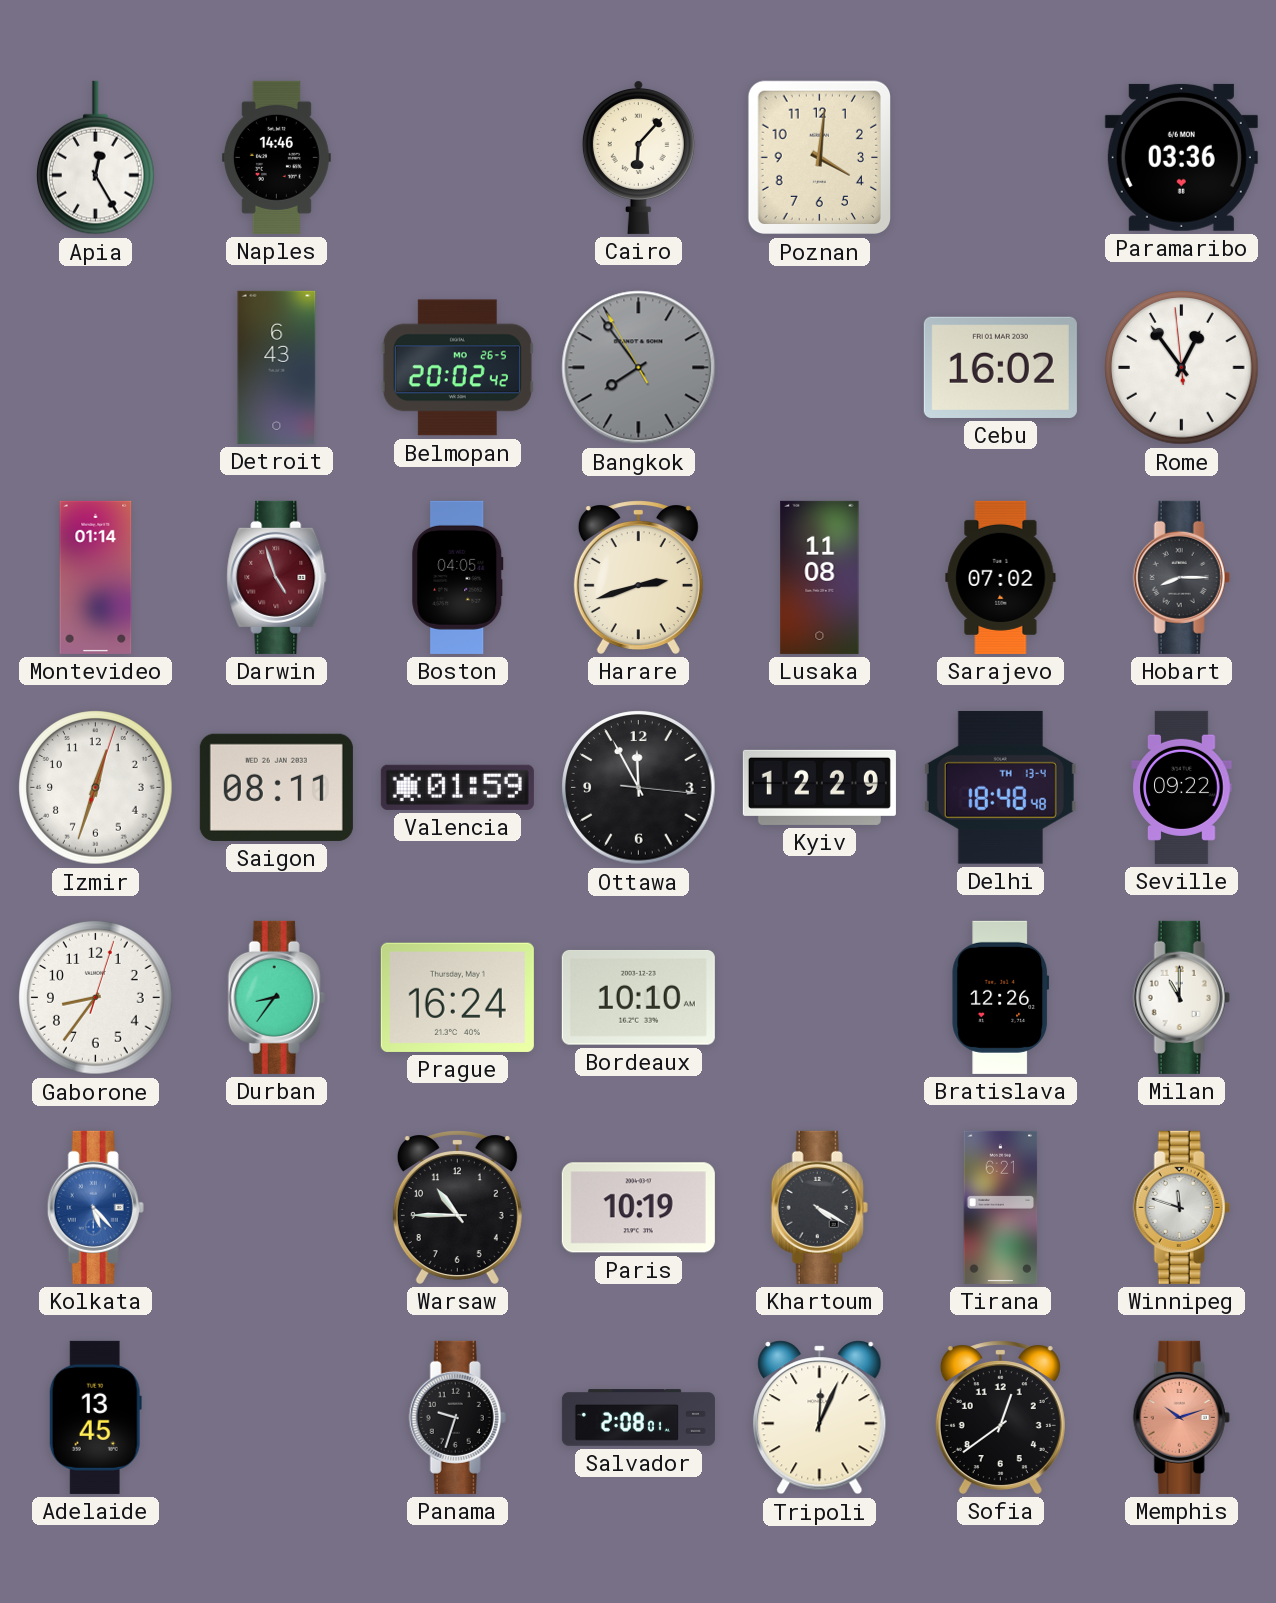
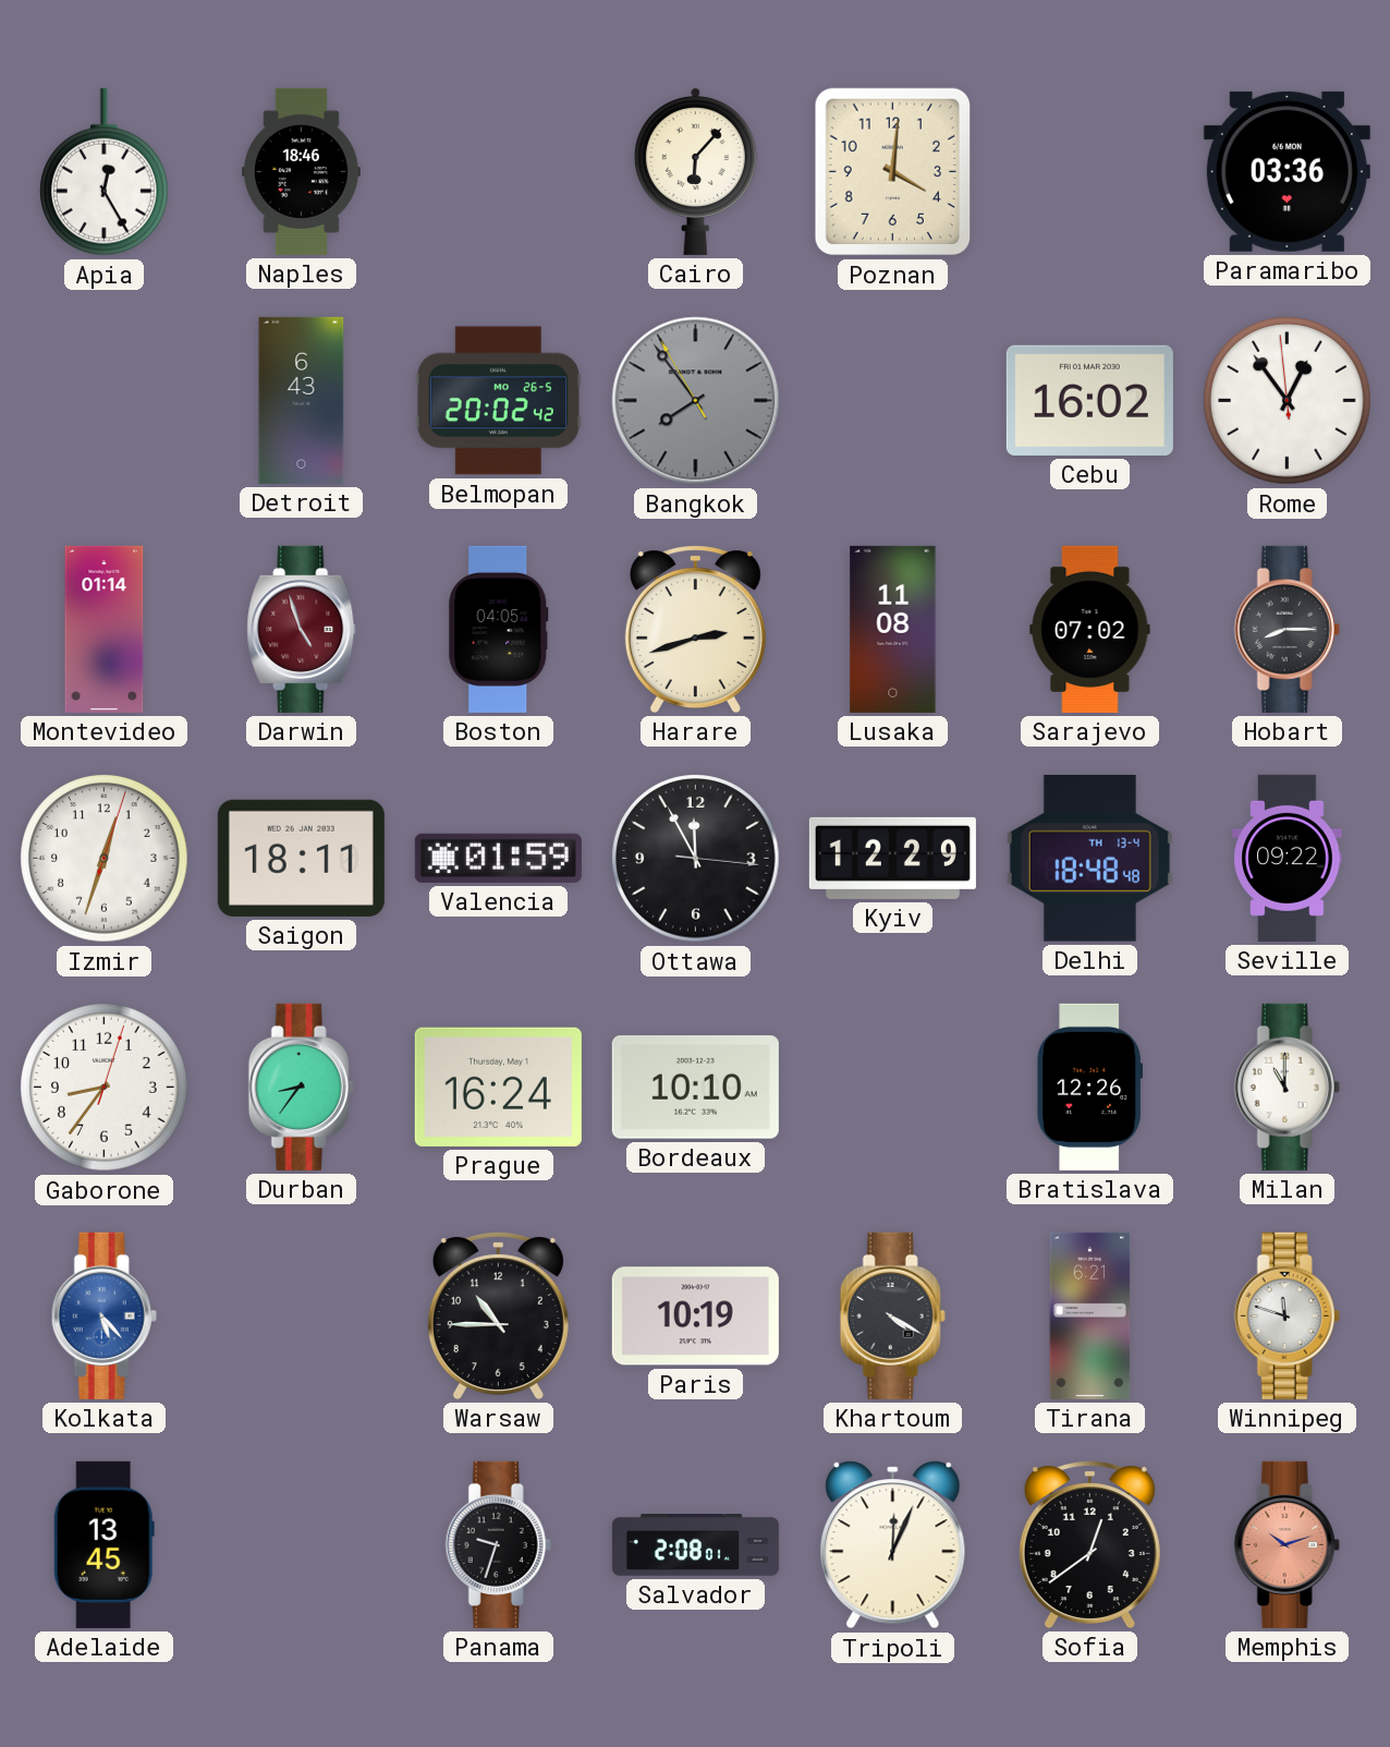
Naples: 14:46 -> 18:46
Saigon: 08:11 -> 18:11
